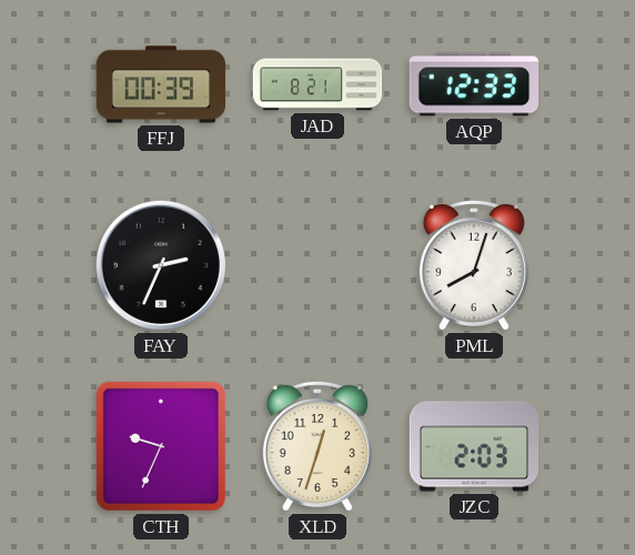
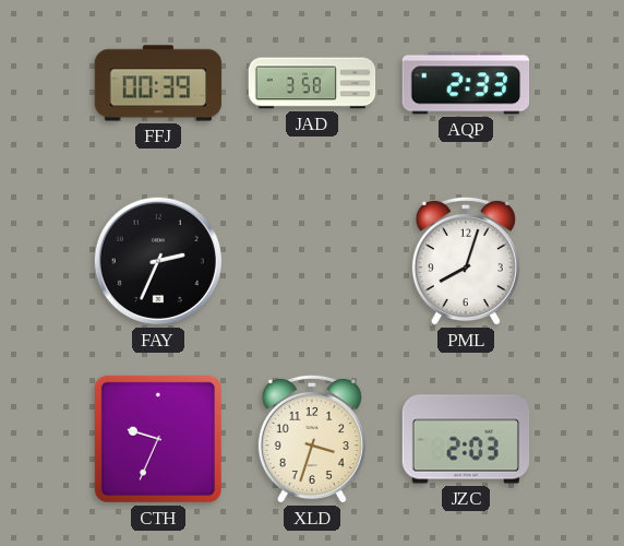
JAD: 8:21 -> 3:58
AQP: 12:33 -> 2:33
XLD: 12:33 -> 3:33
